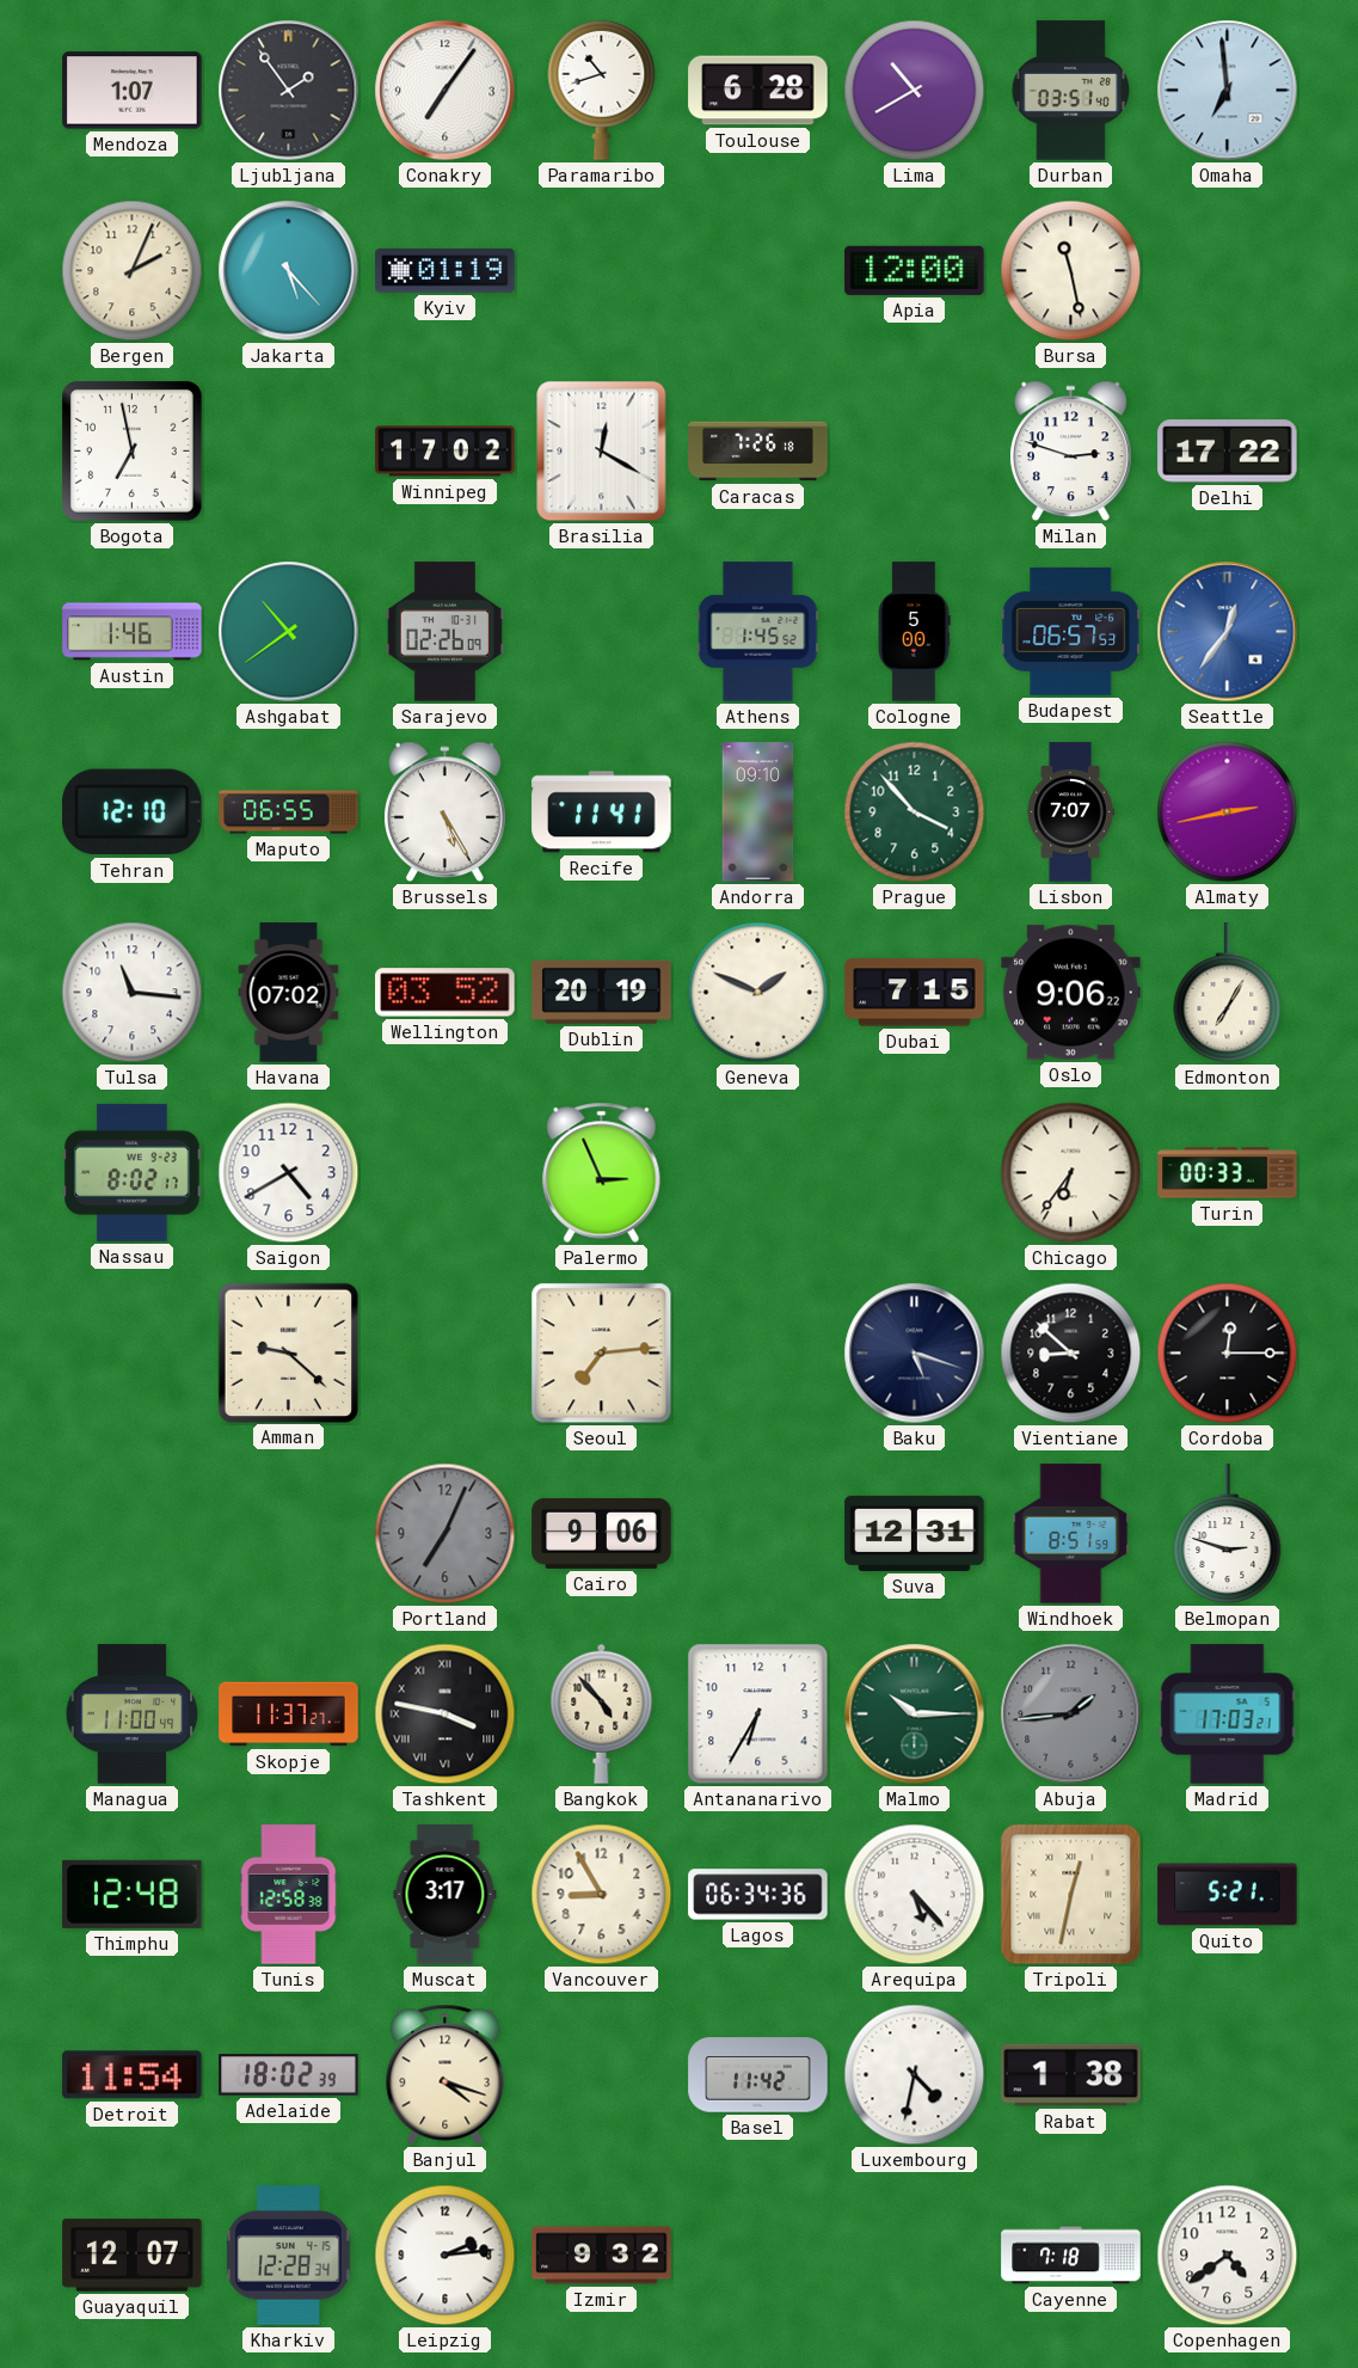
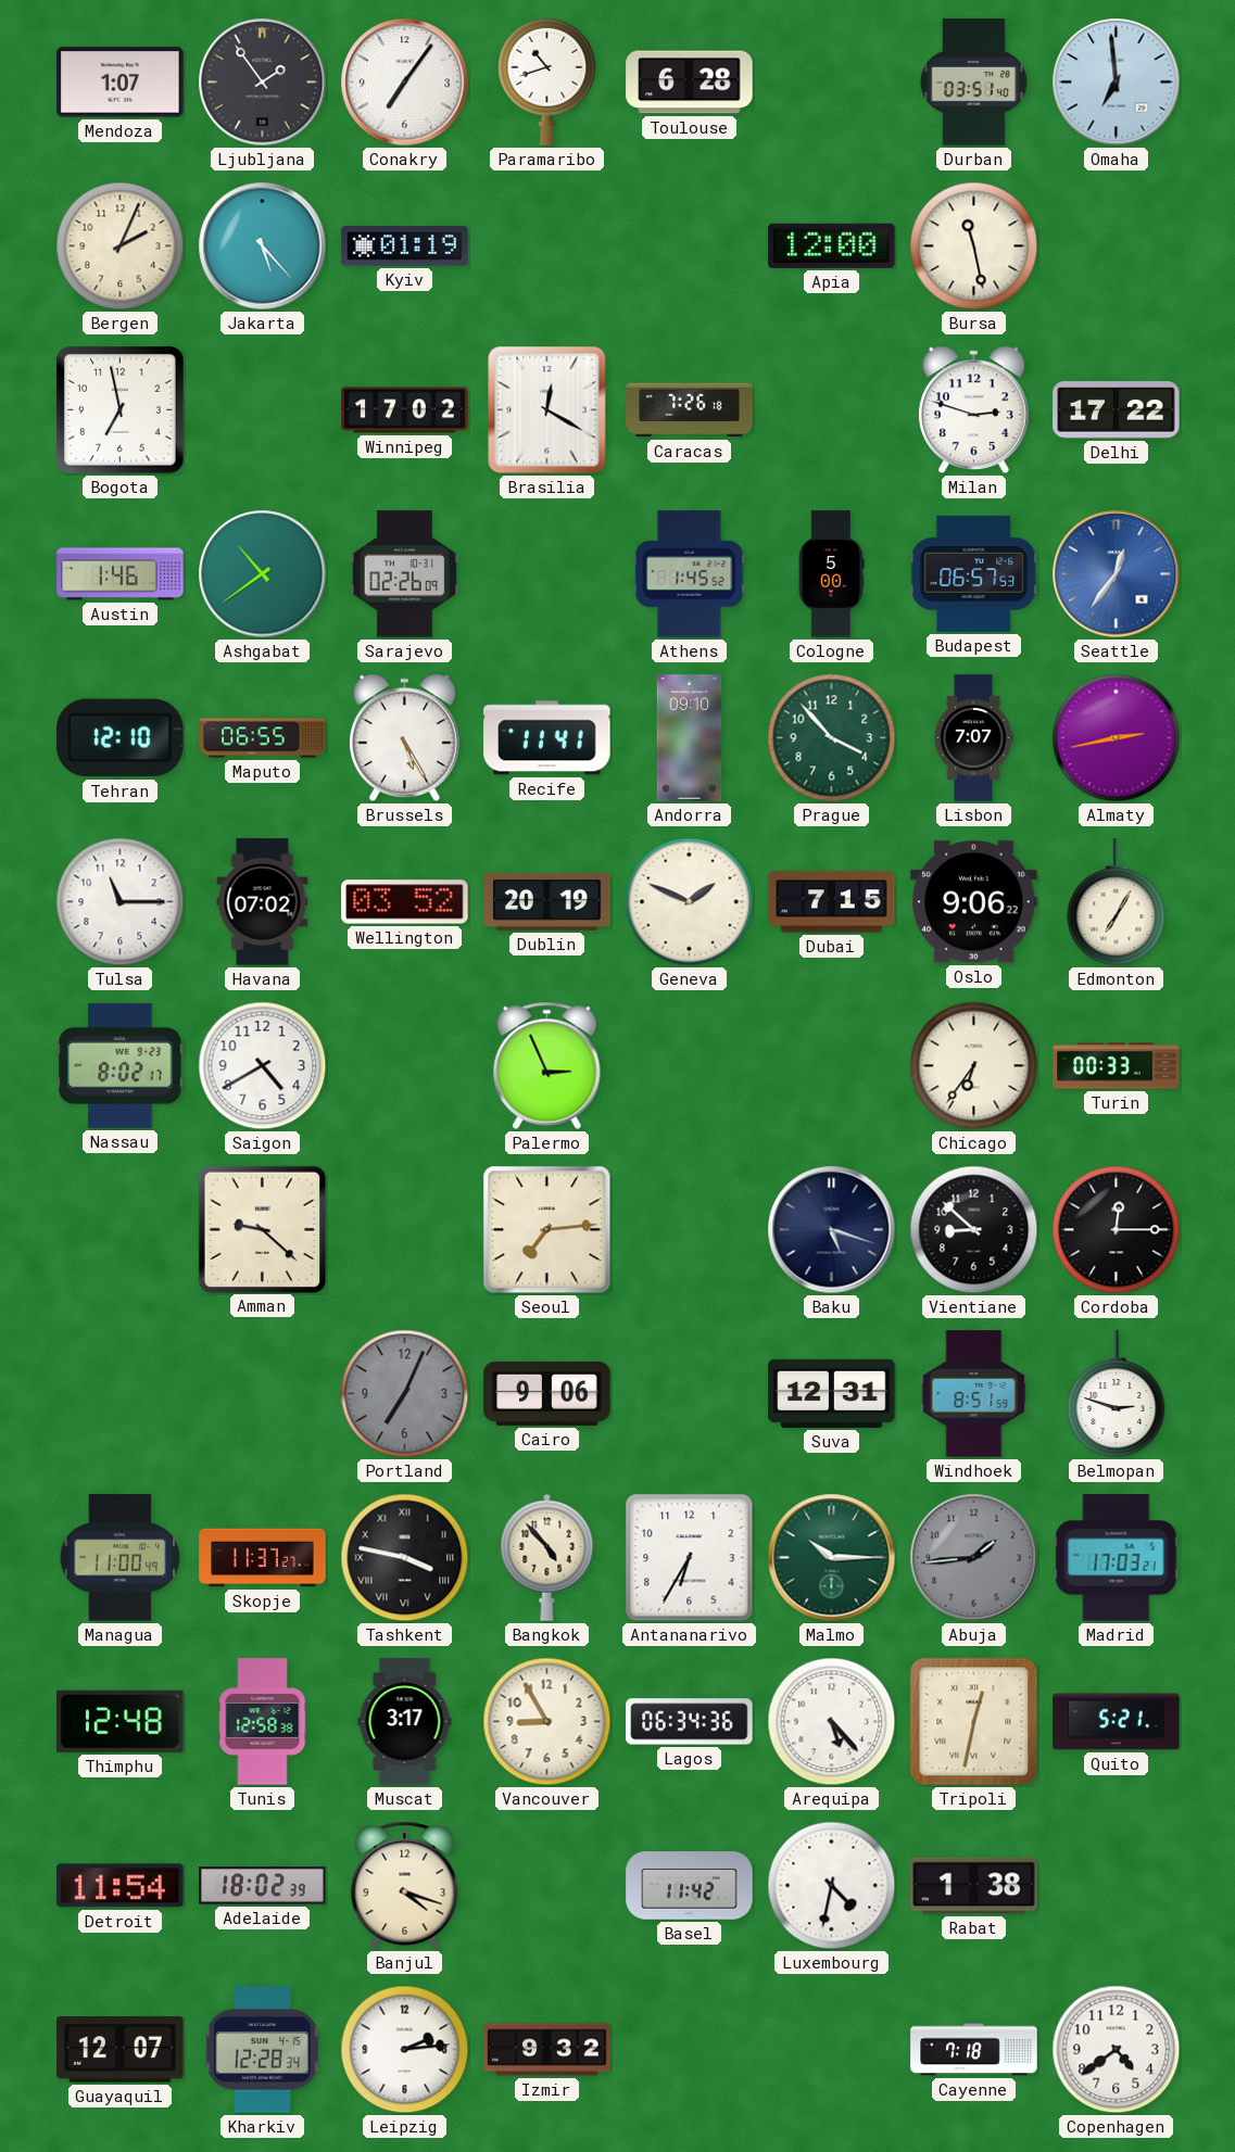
Lima: 10:40 -> none
Tulsa: 11:16 -> 11:15
